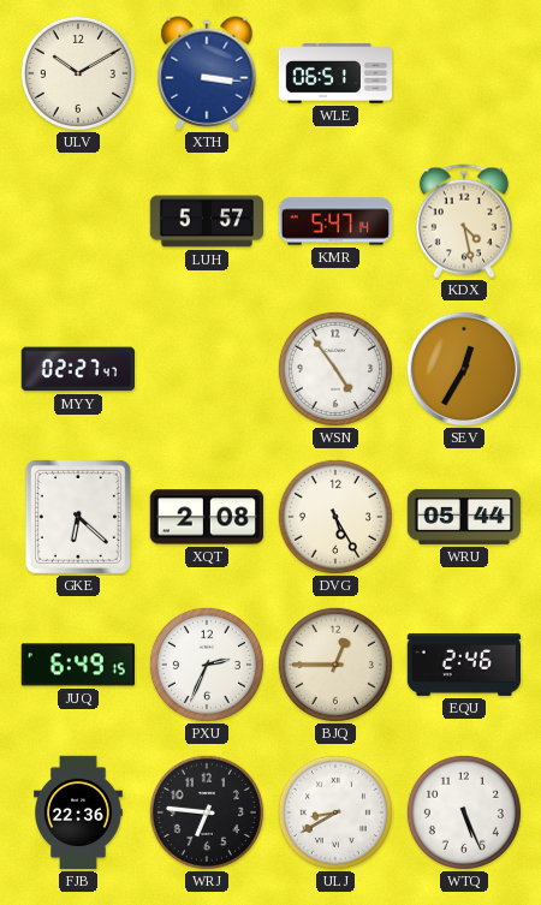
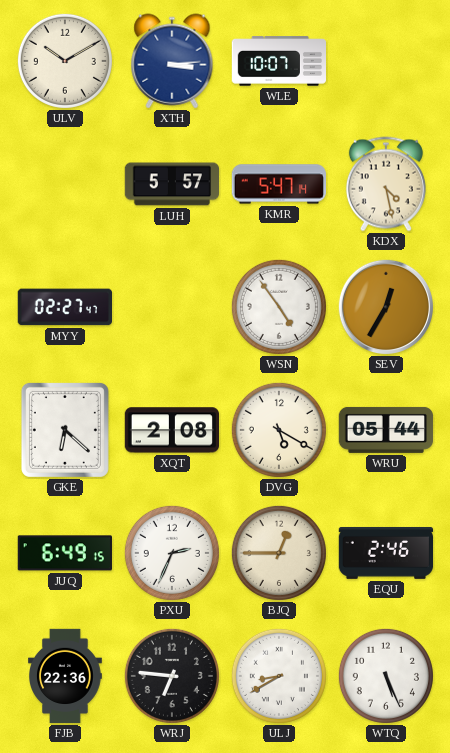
XTH: 3:16 -> 3:14
WLE: 06:51 -> 10:07
DVG: 5:25 -> 5:20
